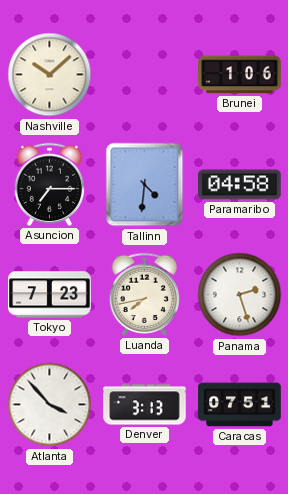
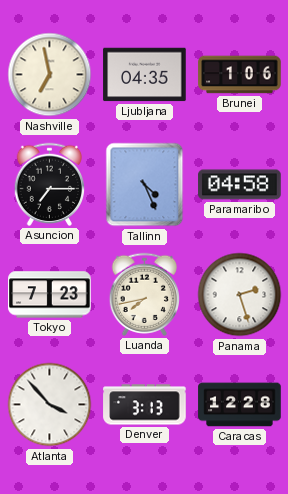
Nashville: 10:08 -> 6:58
Ljubljana: none -> 04:35
Tallinn: 4:31 -> 4:26
Caracas: 07:51 -> 12:28
